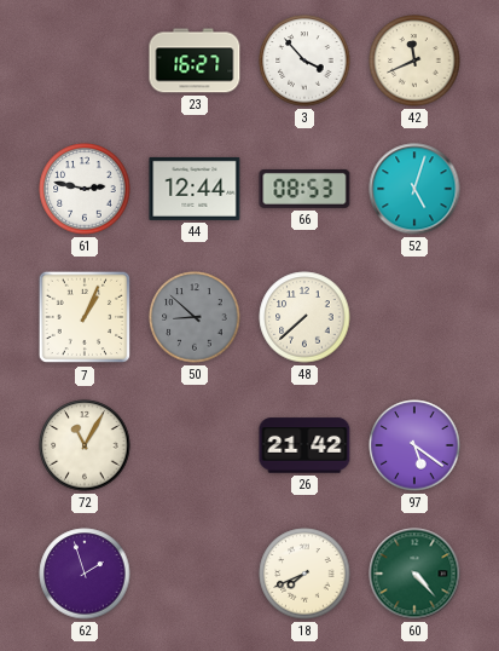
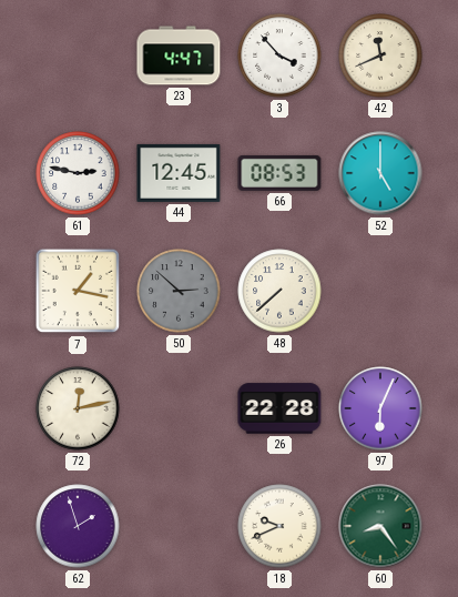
23: 16:27 -> 4:47
44: 12:44 -> 12:45
52: 5:03 -> 5:00
7: 1:04 -> 1:17
50: 8:52 -> 2:52
72: 11:05 -> 12:13
26: 21:42 -> 22:28
97: 5:21 -> 6:04
18: 7:41 -> 9:41
60: 4:23 -> 8:24
